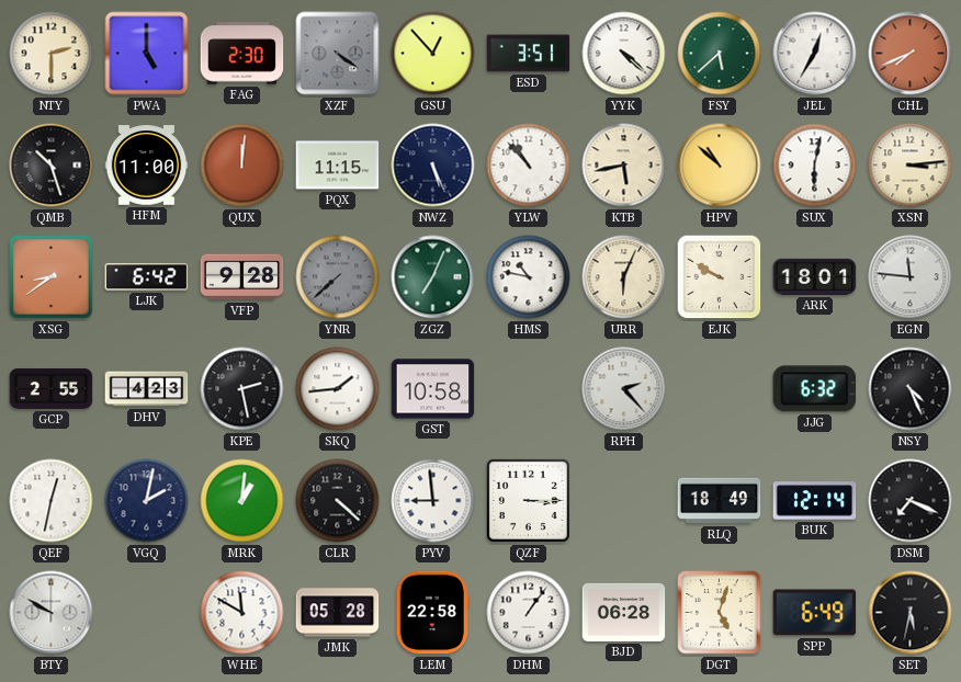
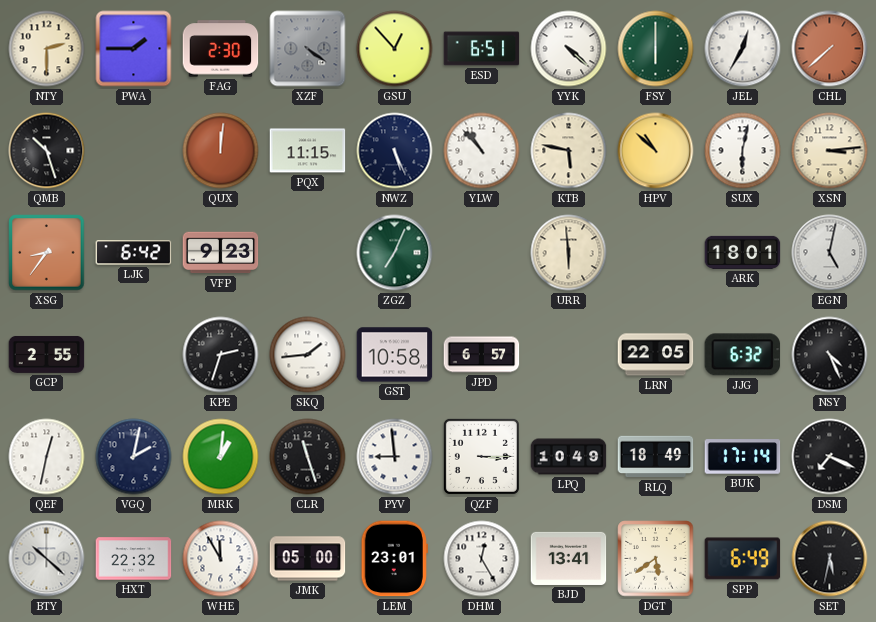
PWA: 5:00 -> 1:45
ESD: 3:51 -> 6:51
FSY: 5:38 -> 6:00
CHL: 7:41 -> 7:38
HFM: 11:00 -> none
KTB: 5:43 -> 5:47
XSG: 8:39 -> 8:36
VFP: 9:28 -> 9:23
YNR: 7:38 -> none
HMS: 10:47 -> none
URR: 6:04 -> 5:59
EJK: 9:50 -> none
EGN: 11:46 -> 5:02
DHV: 4:23 -> none
KPE: 2:28 -> 2:33
JPD: none -> 6:57
RPH: 2:23 -> none
LRN: none -> 22:05
CLR: 4:22 -> 11:27
LPQ: none -> 10:49
BUK: 12:14 -> 17:14
BTY: 9:50 -> 10:22
HXT: none -> 22:32
WHE: 11:50 -> 11:55
JMK: 05:28 -> 05:00
LEM: 22:58 -> 23:01
DHM: 1:06 -> 12:25
BJD: 06:28 -> 13:41
DGT: 5:03 -> 5:39
